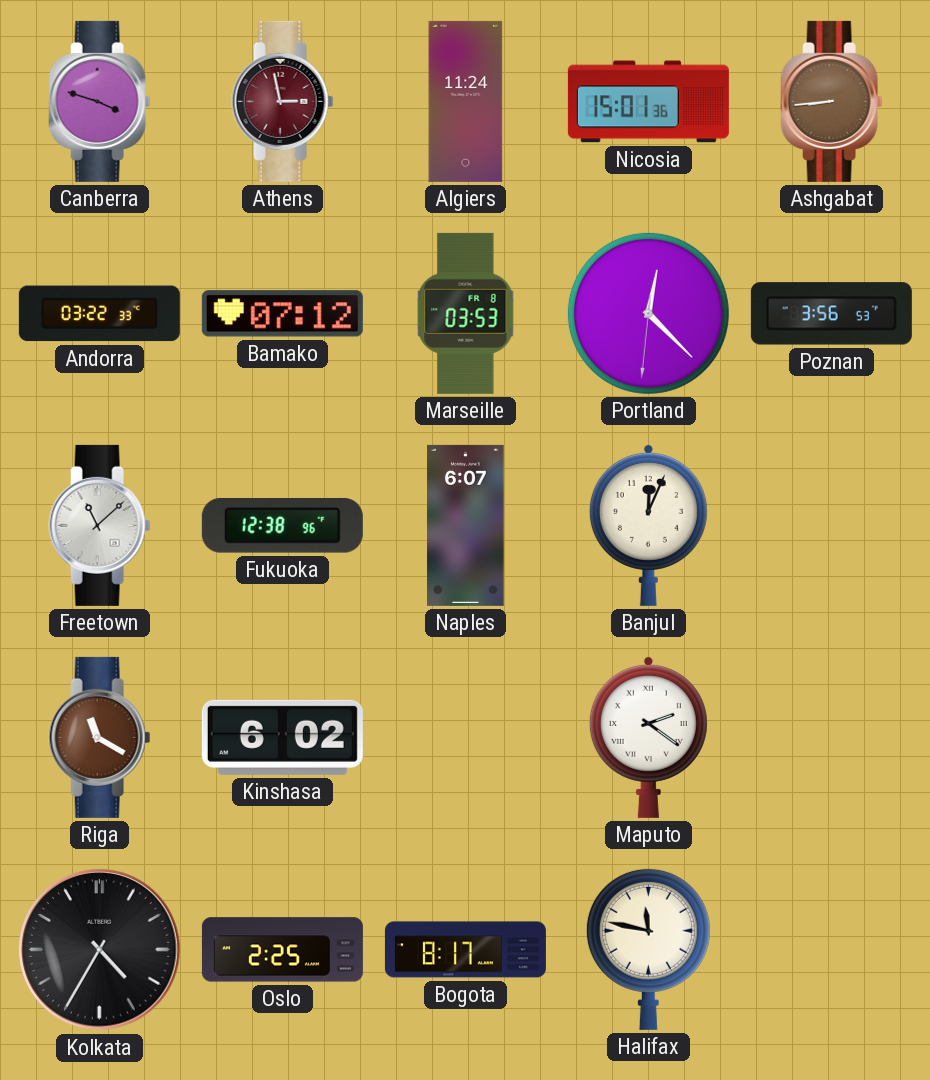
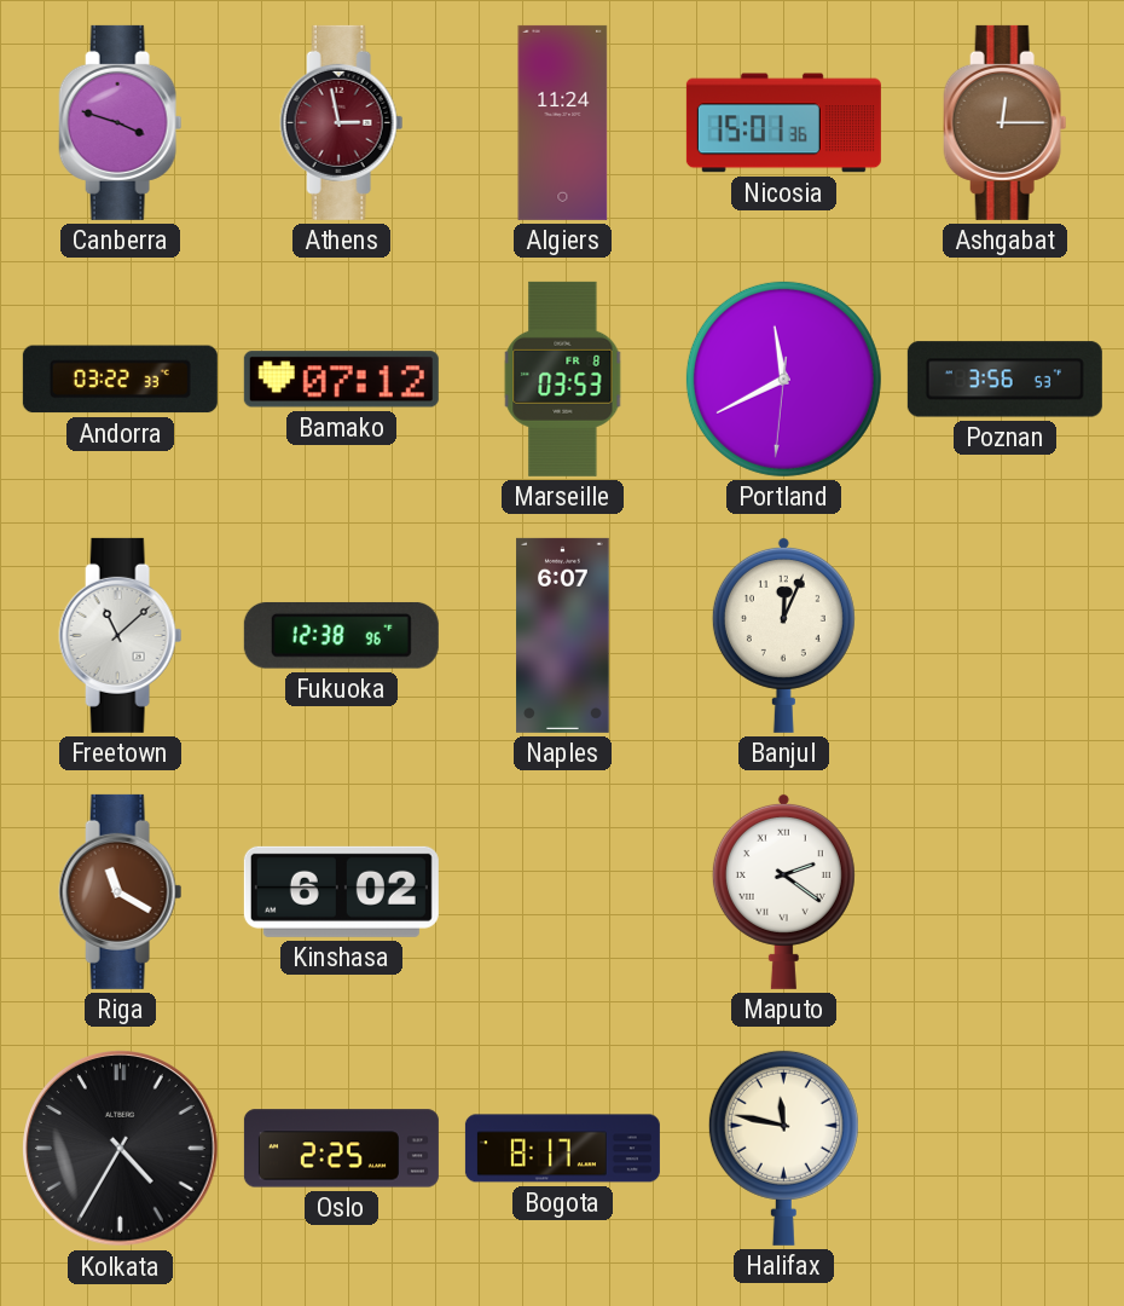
Ashgabat: 8:44 -> 12:15
Portland: 12:22 -> 11:40
